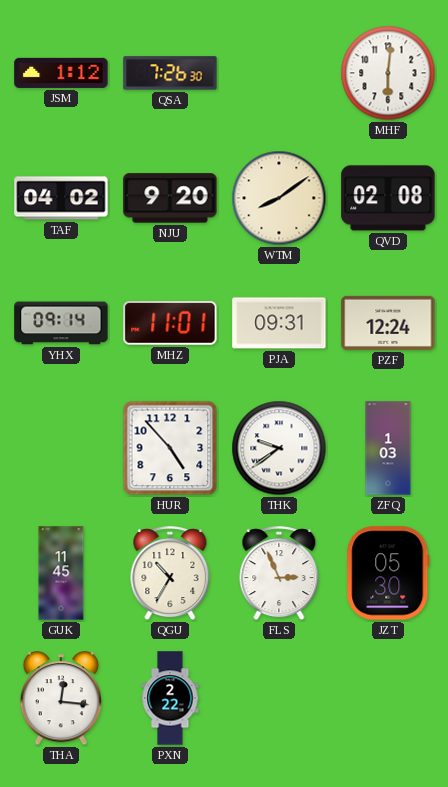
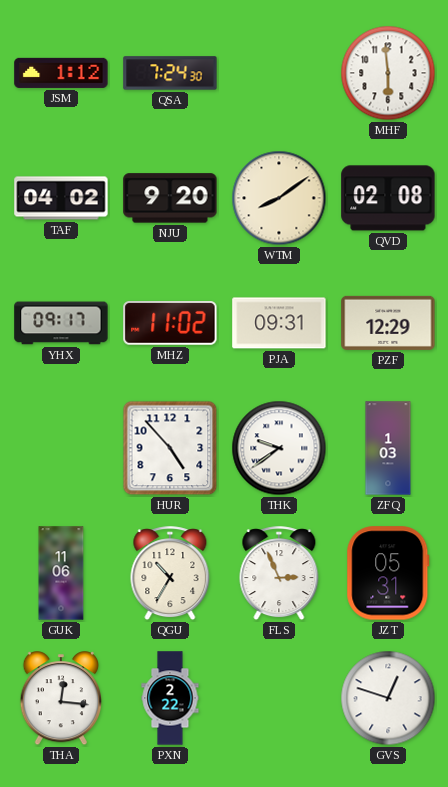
QSA: 7:26 -> 7:24
MHF: 6:01 -> 5:59
YHX: 09:14 -> 09:17
MHZ: 11:01 -> 11:02
PZF: 12:24 -> 12:29
GUK: 11:45 -> 11:06
JZT: 05:30 -> 05:31
GVS: none -> 12:48
